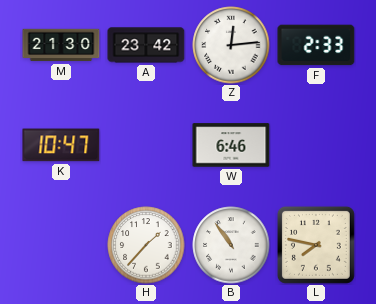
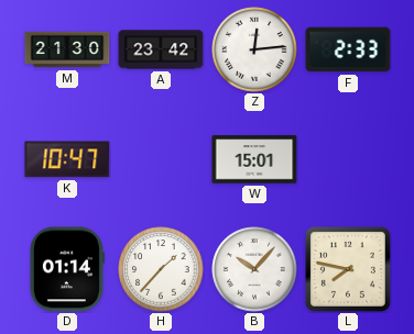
W: 6:46 -> 15:01
D: none -> 01:14
B: 10:54 -> 10:07
